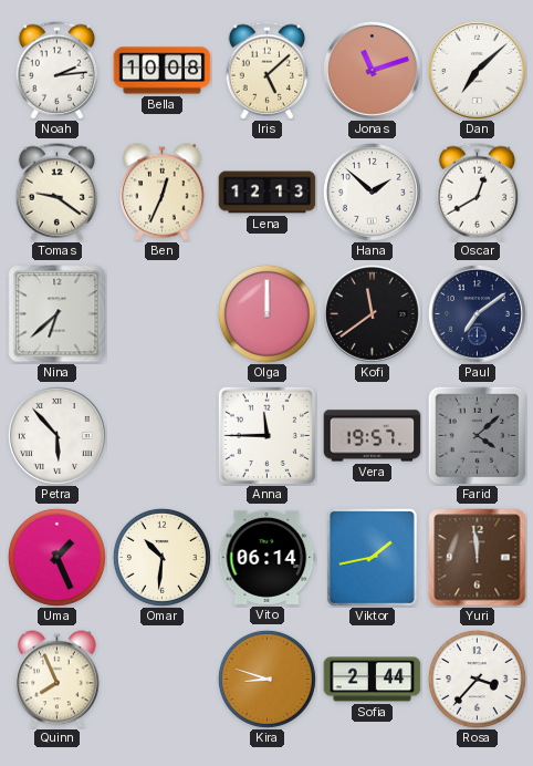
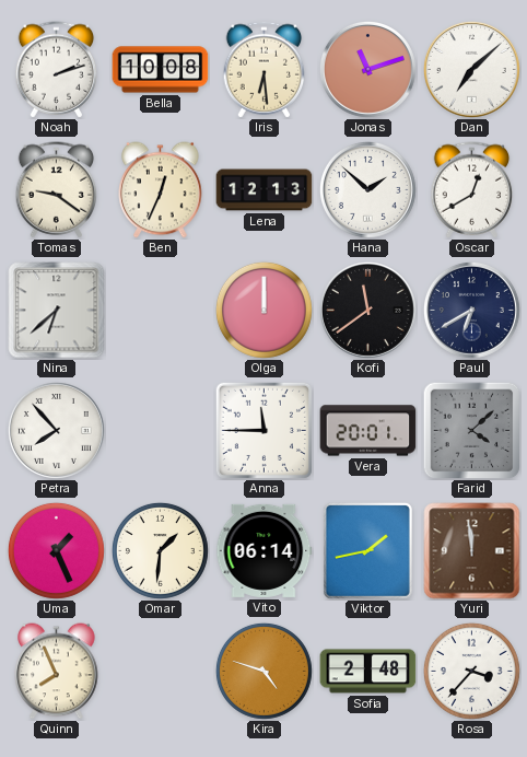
Noah: 2:14 -> 2:12
Iris: 5:08 -> 6:29
Paul: 7:09 -> 6:40
Petra: 5:53 -> 7:53
Vera: 19:57 -> 20:01
Omar: 10:31 -> 1:31
Kira: 8:48 -> 4:48
Sofia: 2:44 -> 2:48
